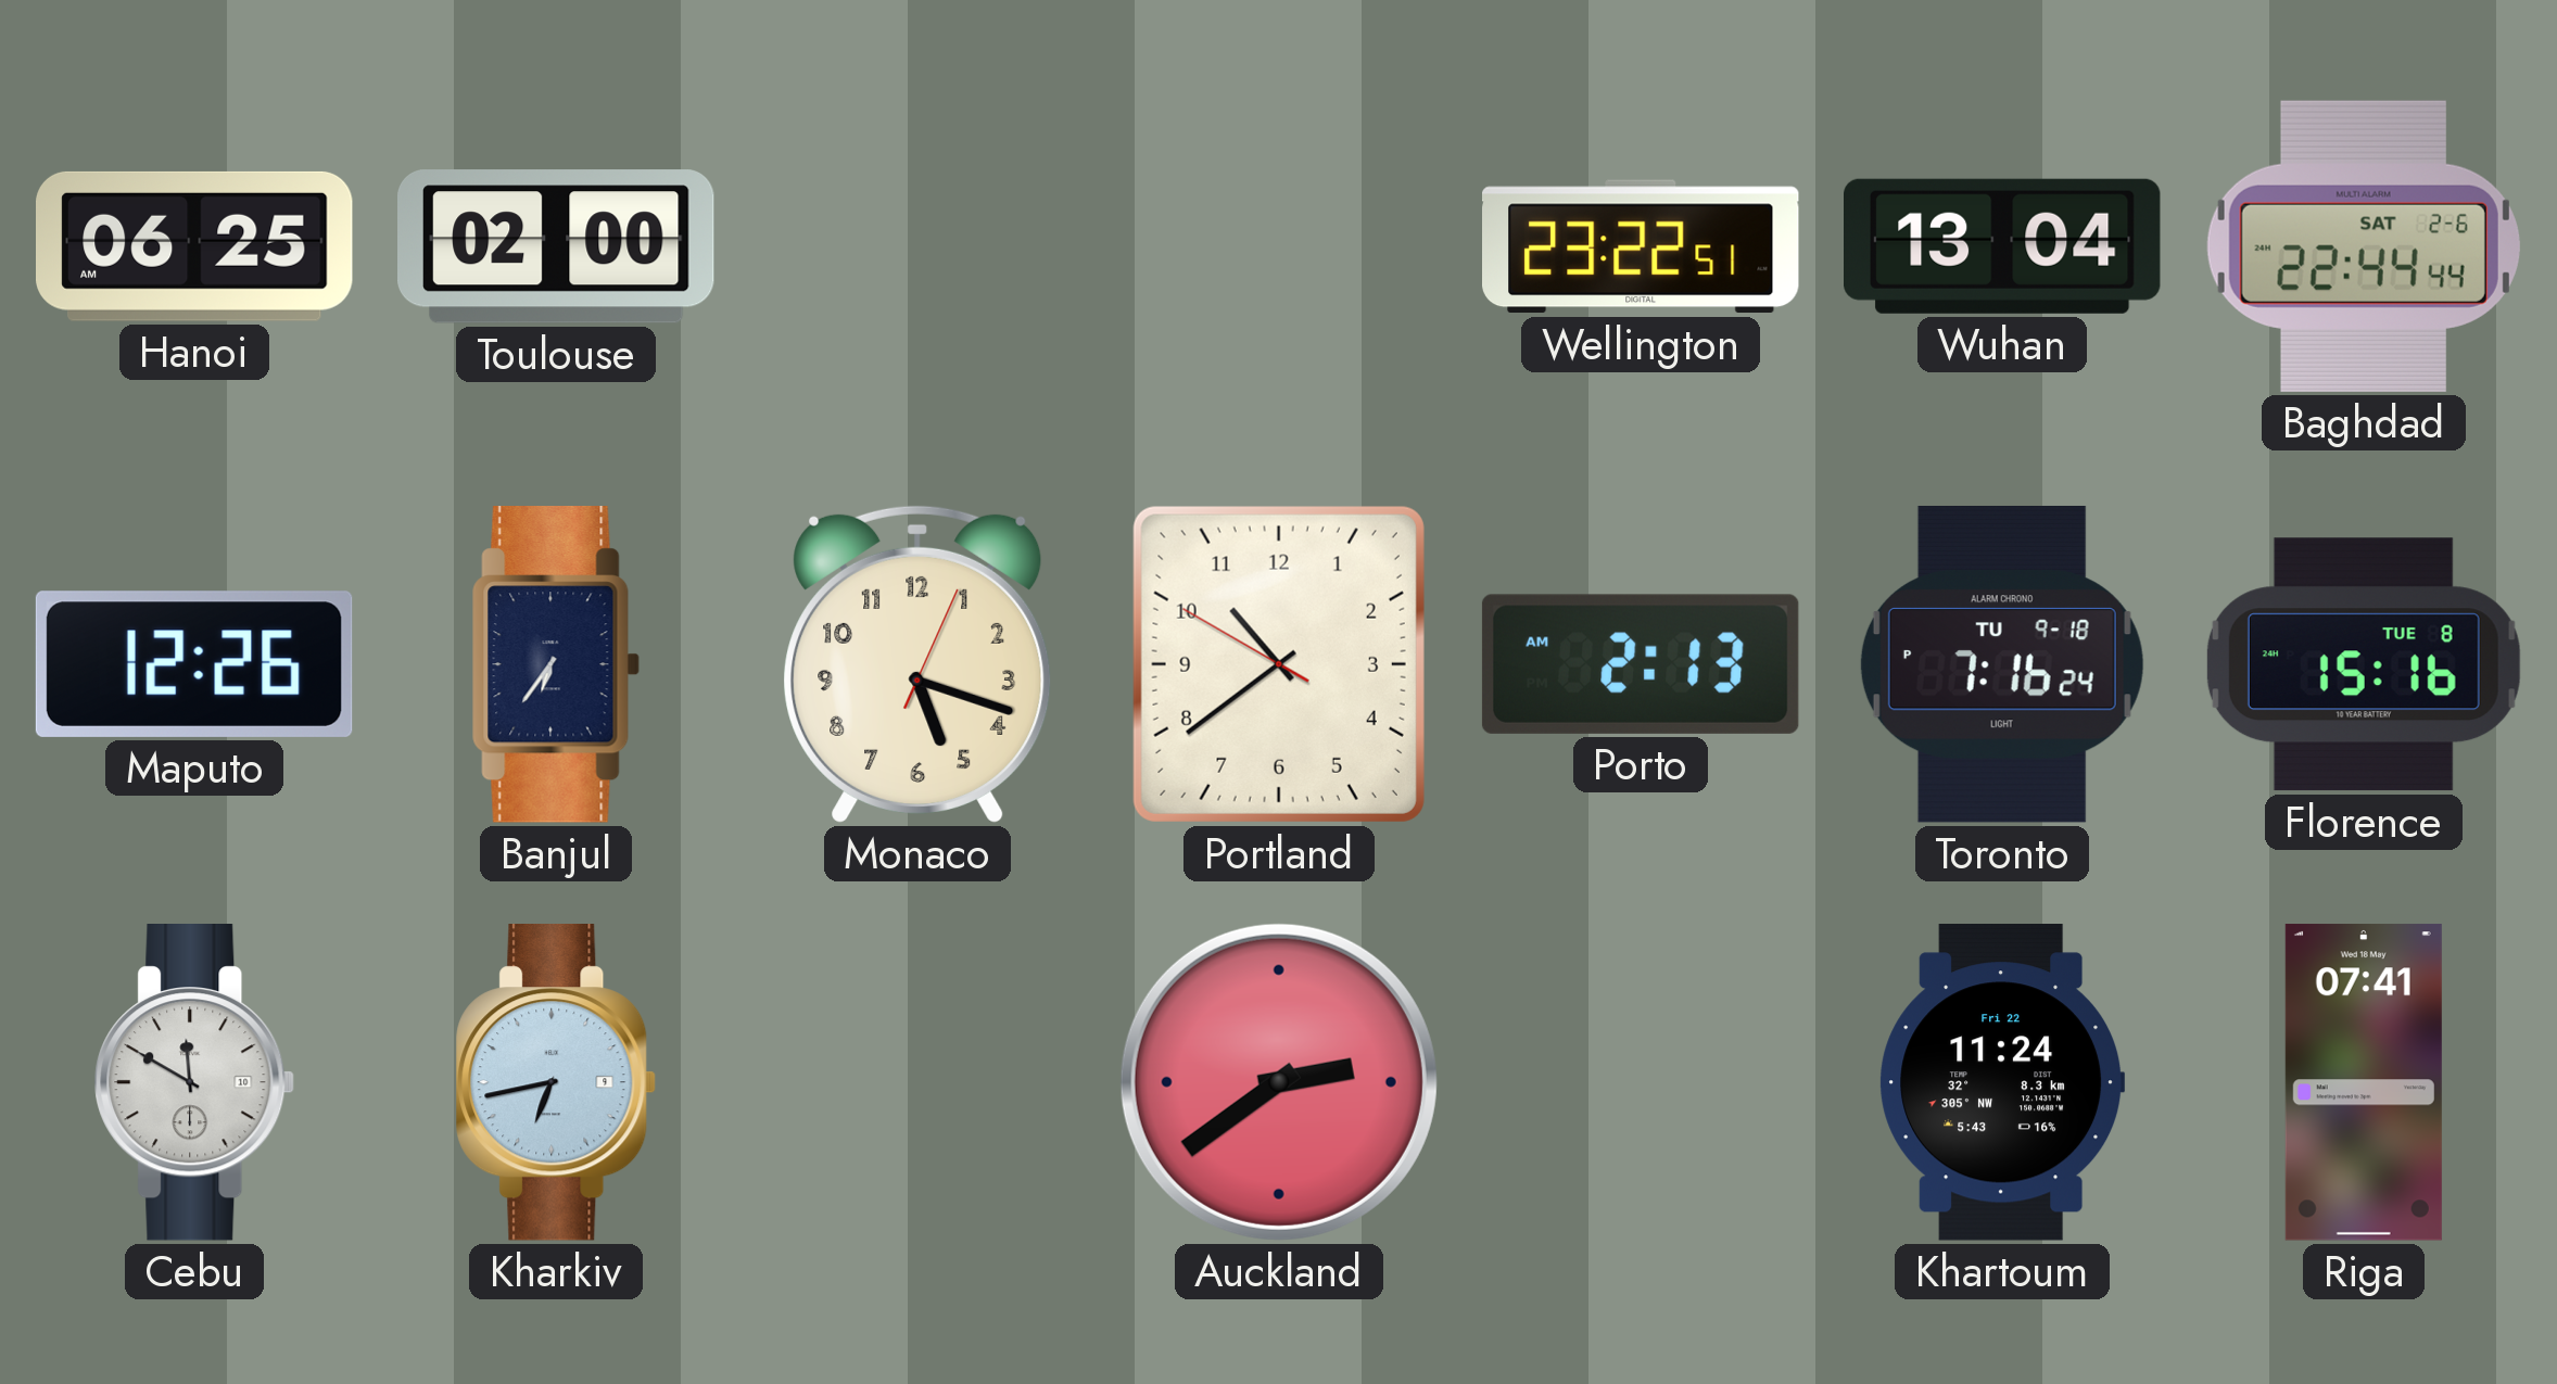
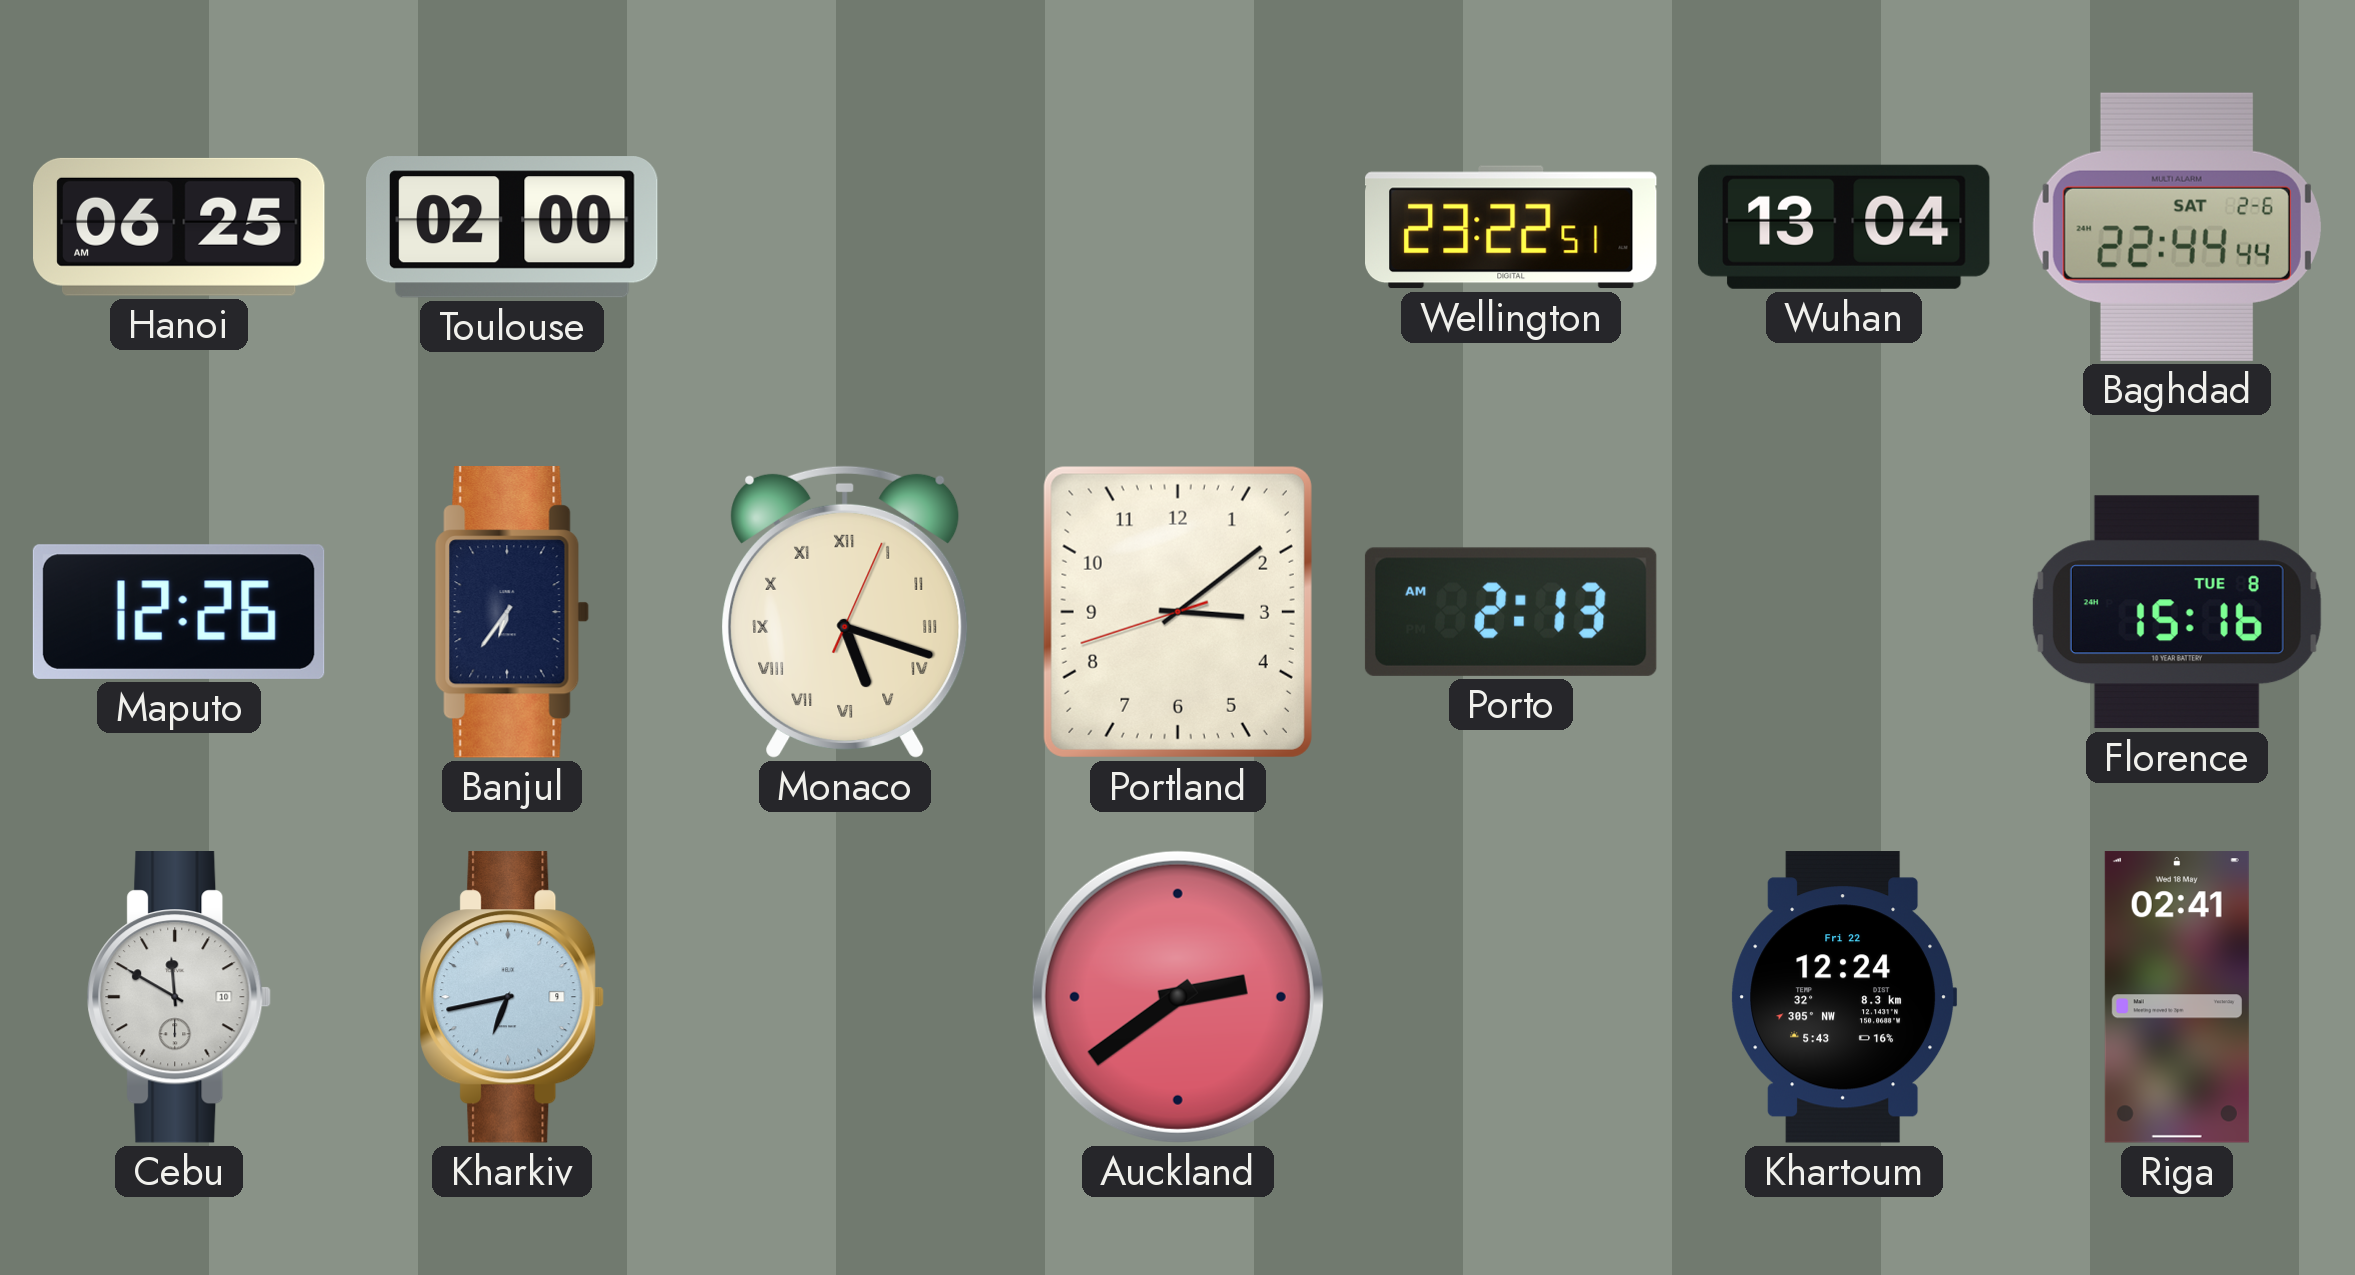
Monaco numerals: Arabic -> Roman
Portland: 10:38 -> 3:08
Toronto: 7:16 -> none
Khartoum: 11:24 -> 12:24
Riga: 07:41 -> 02:41
